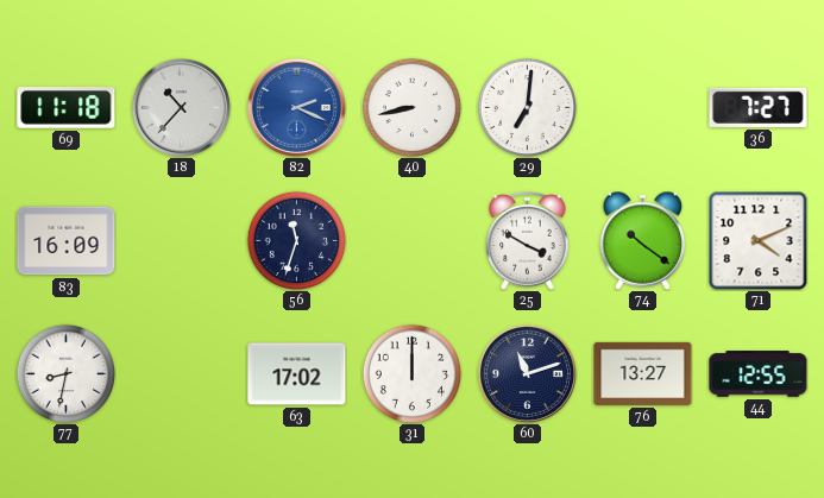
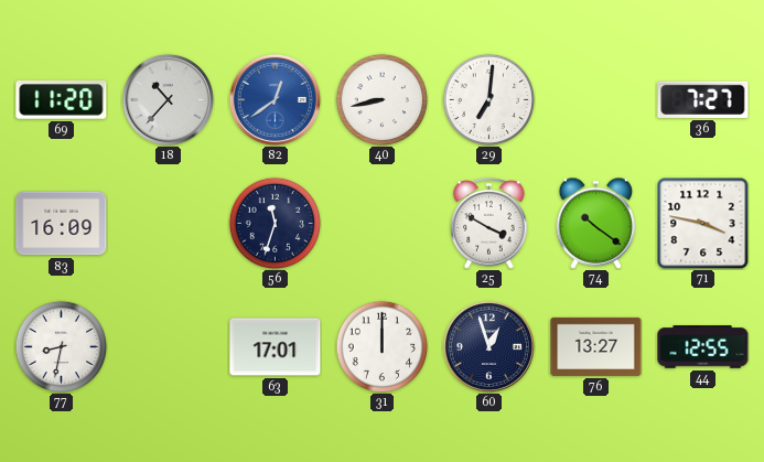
69: 11:18 -> 11:20
82: 2:19 -> 12:39
71: 4:11 -> 3:47
63: 17:02 -> 17:01
60: 11:12 -> 12:57
